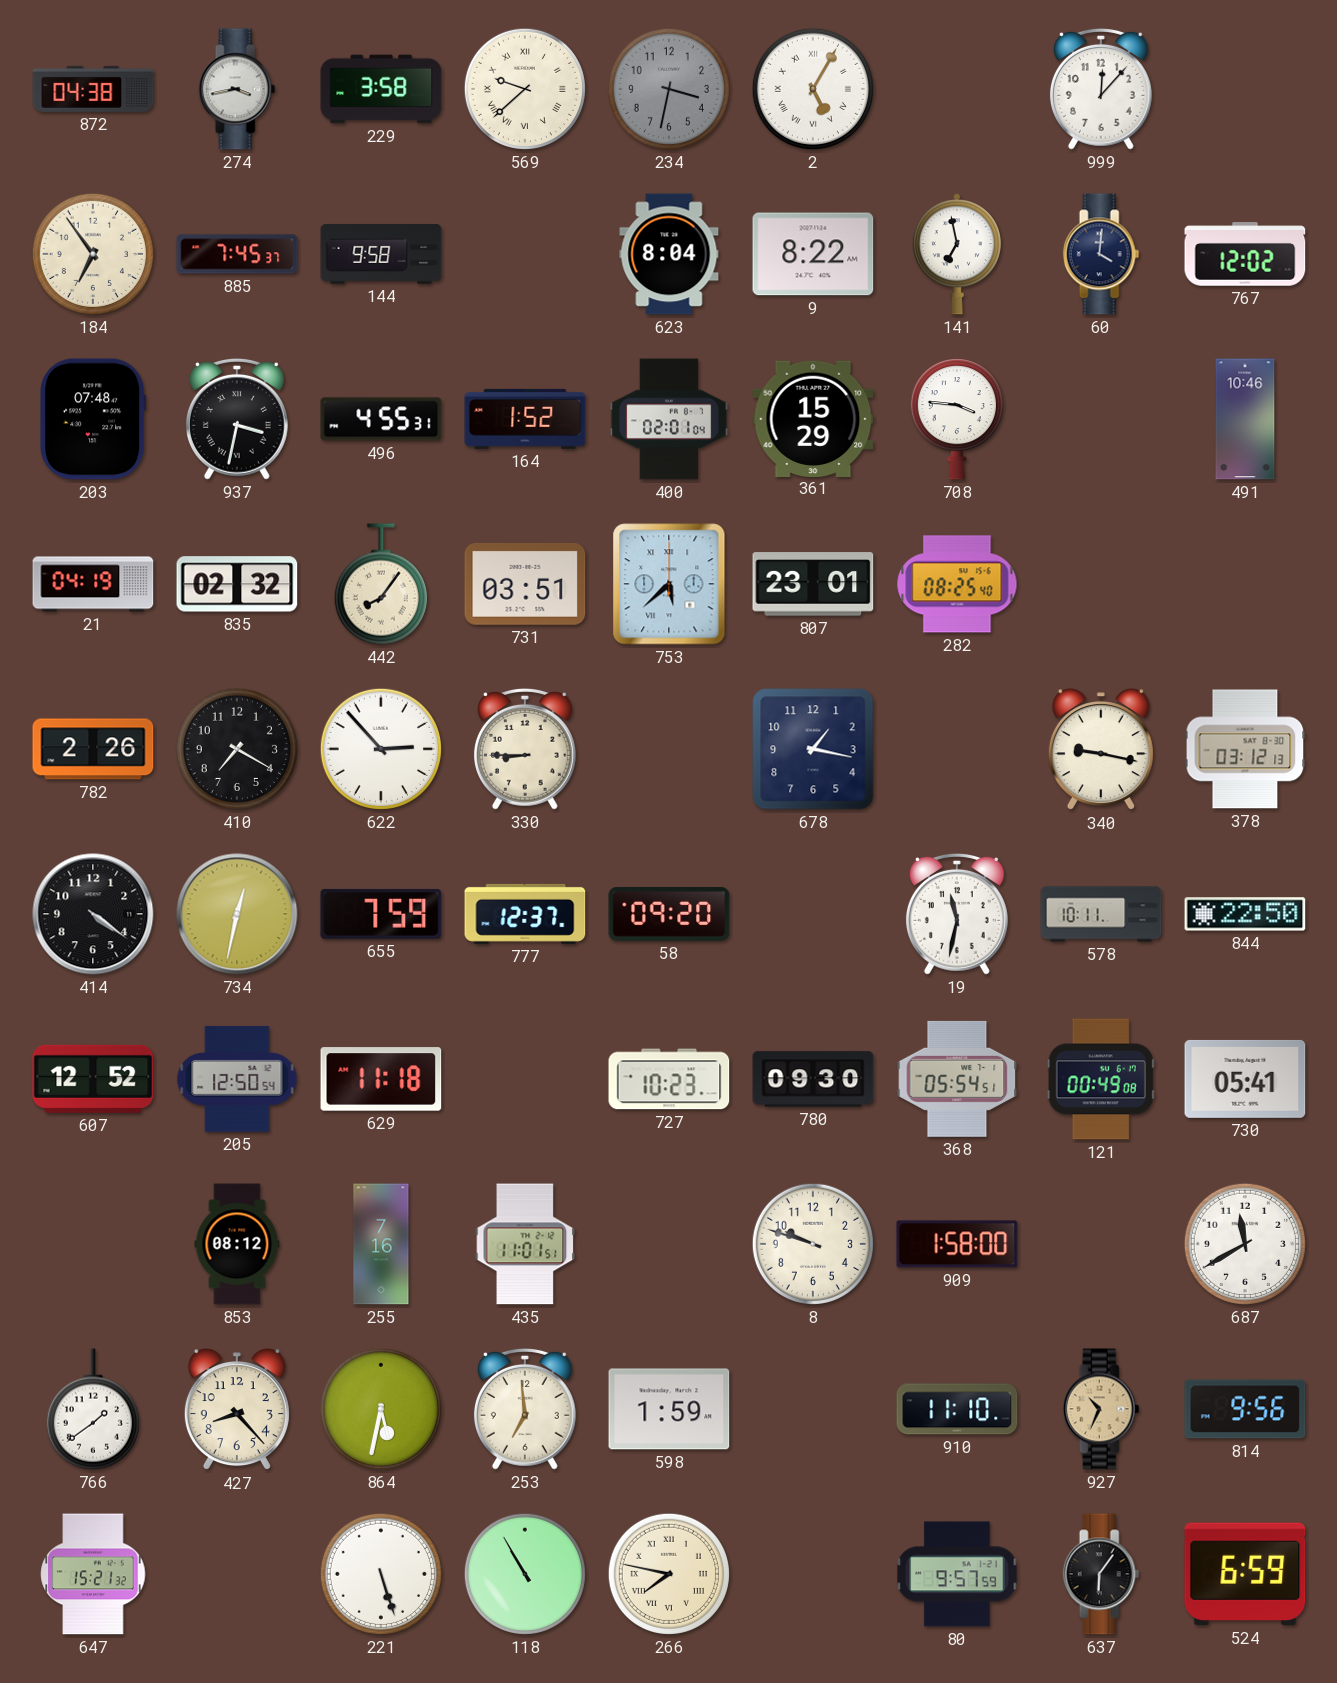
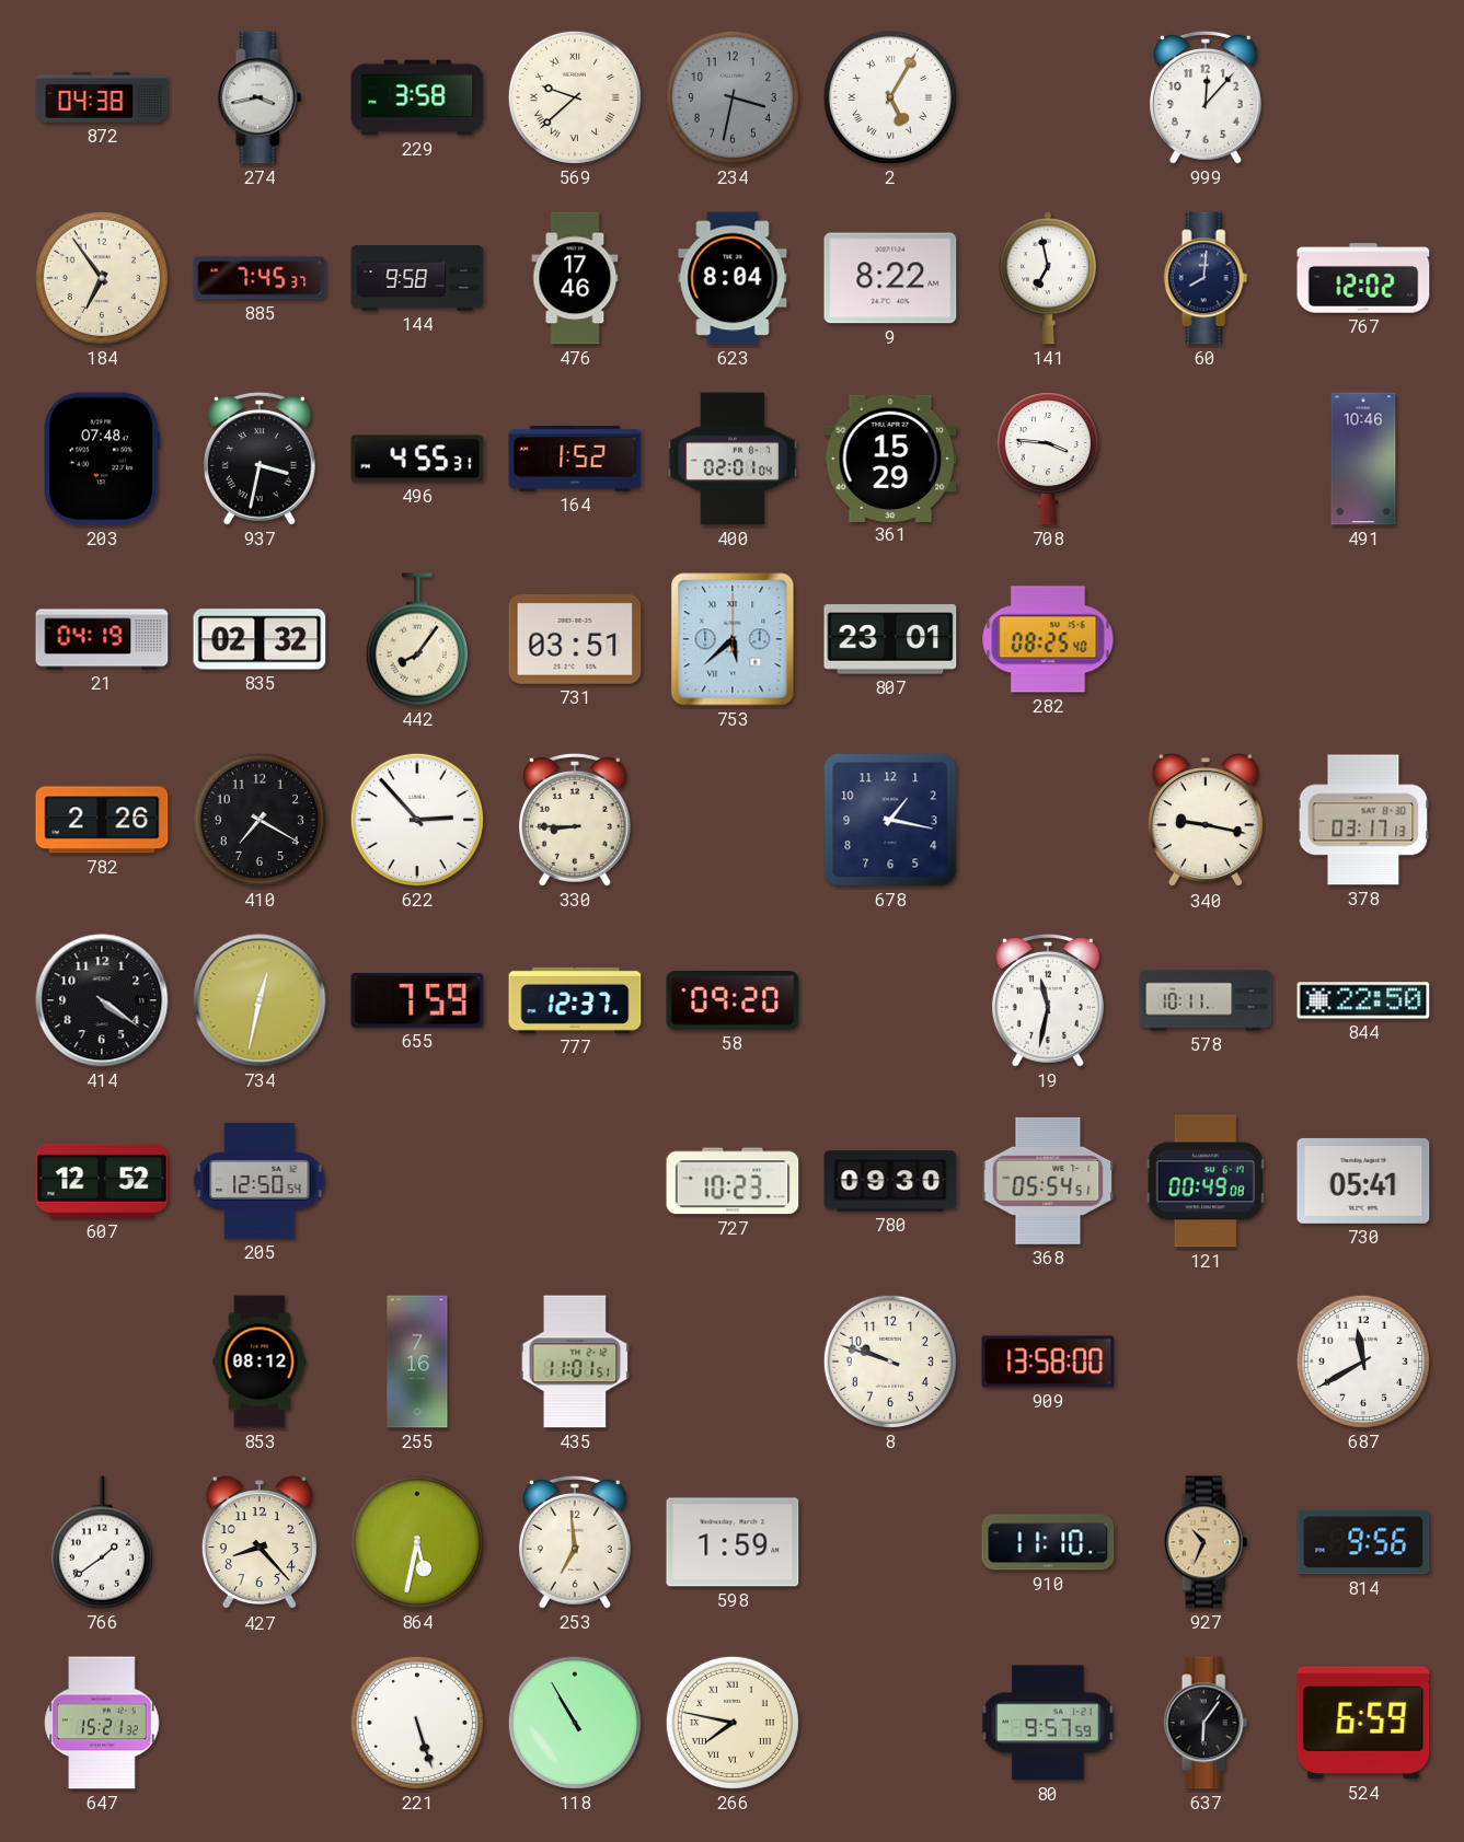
476: none -> 17:46
60: 4:01 -> 8:01
378: 03:12 -> 03:17
629: 11:18 -> none
909: 1:58 -> 13:58
